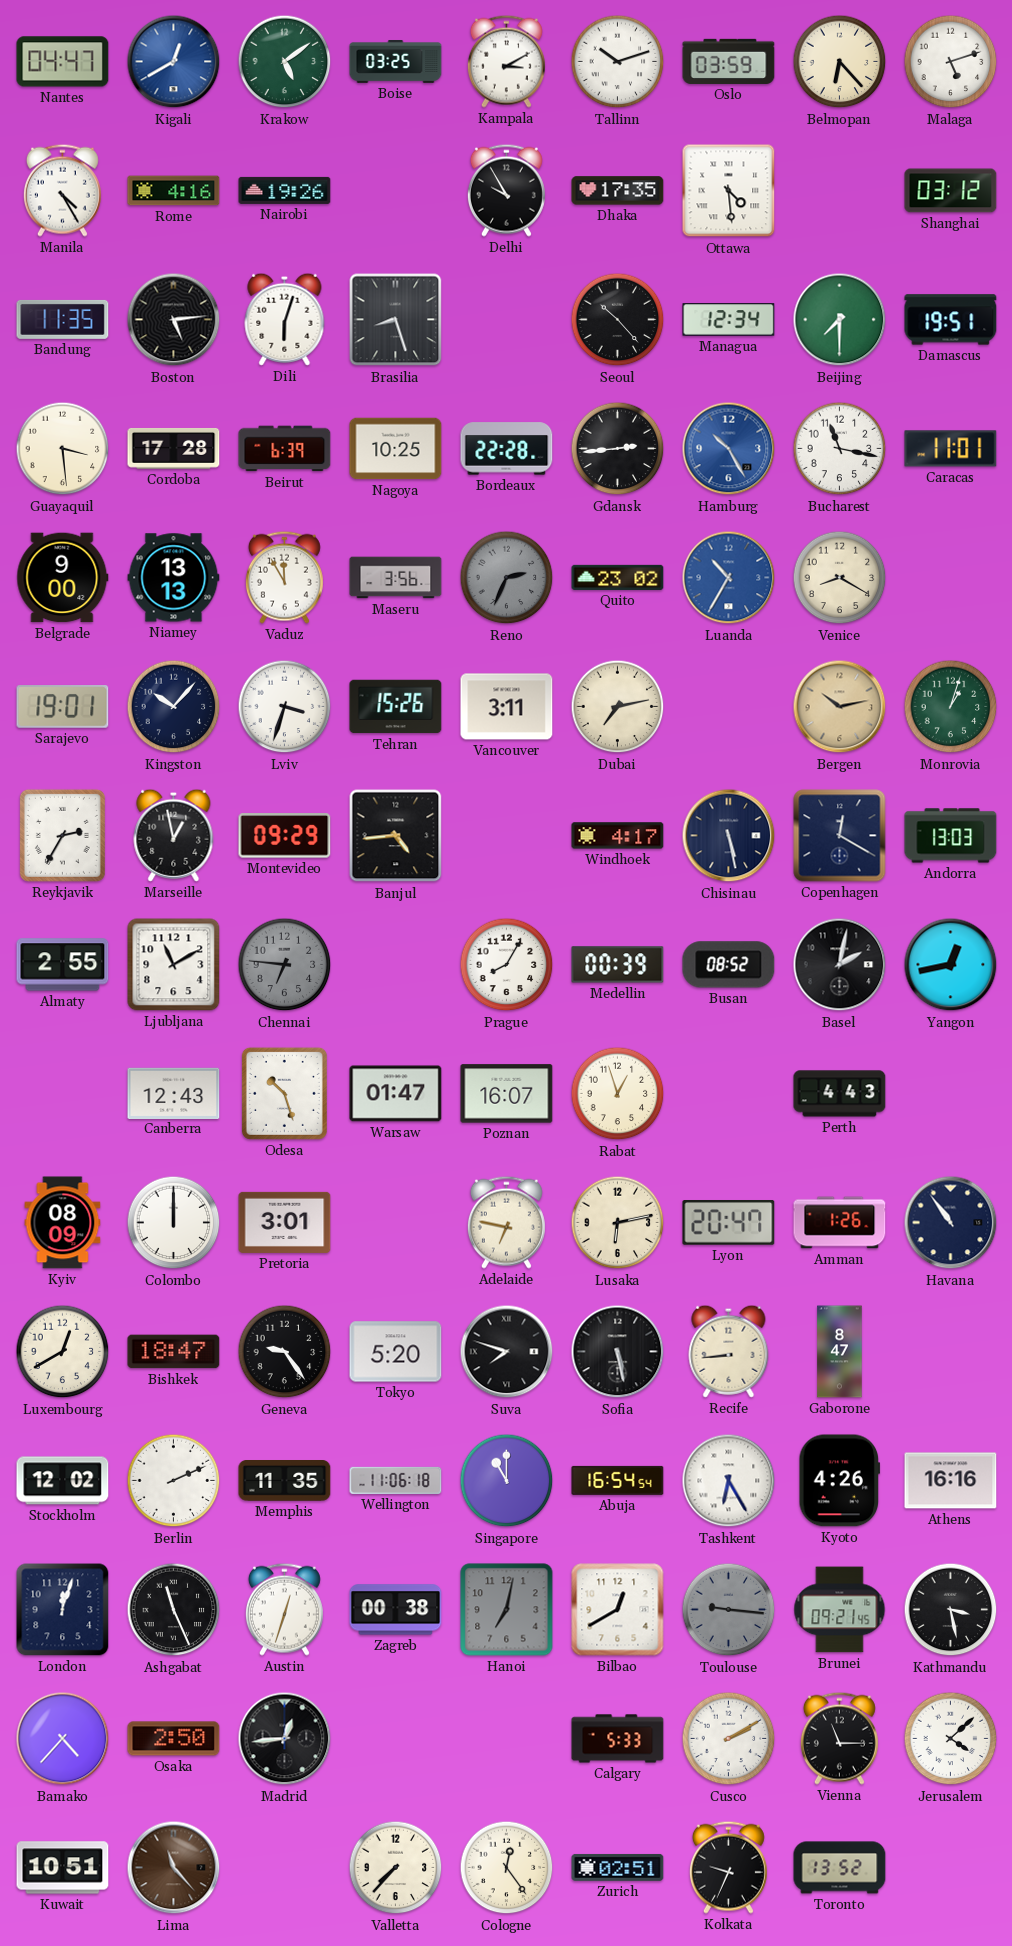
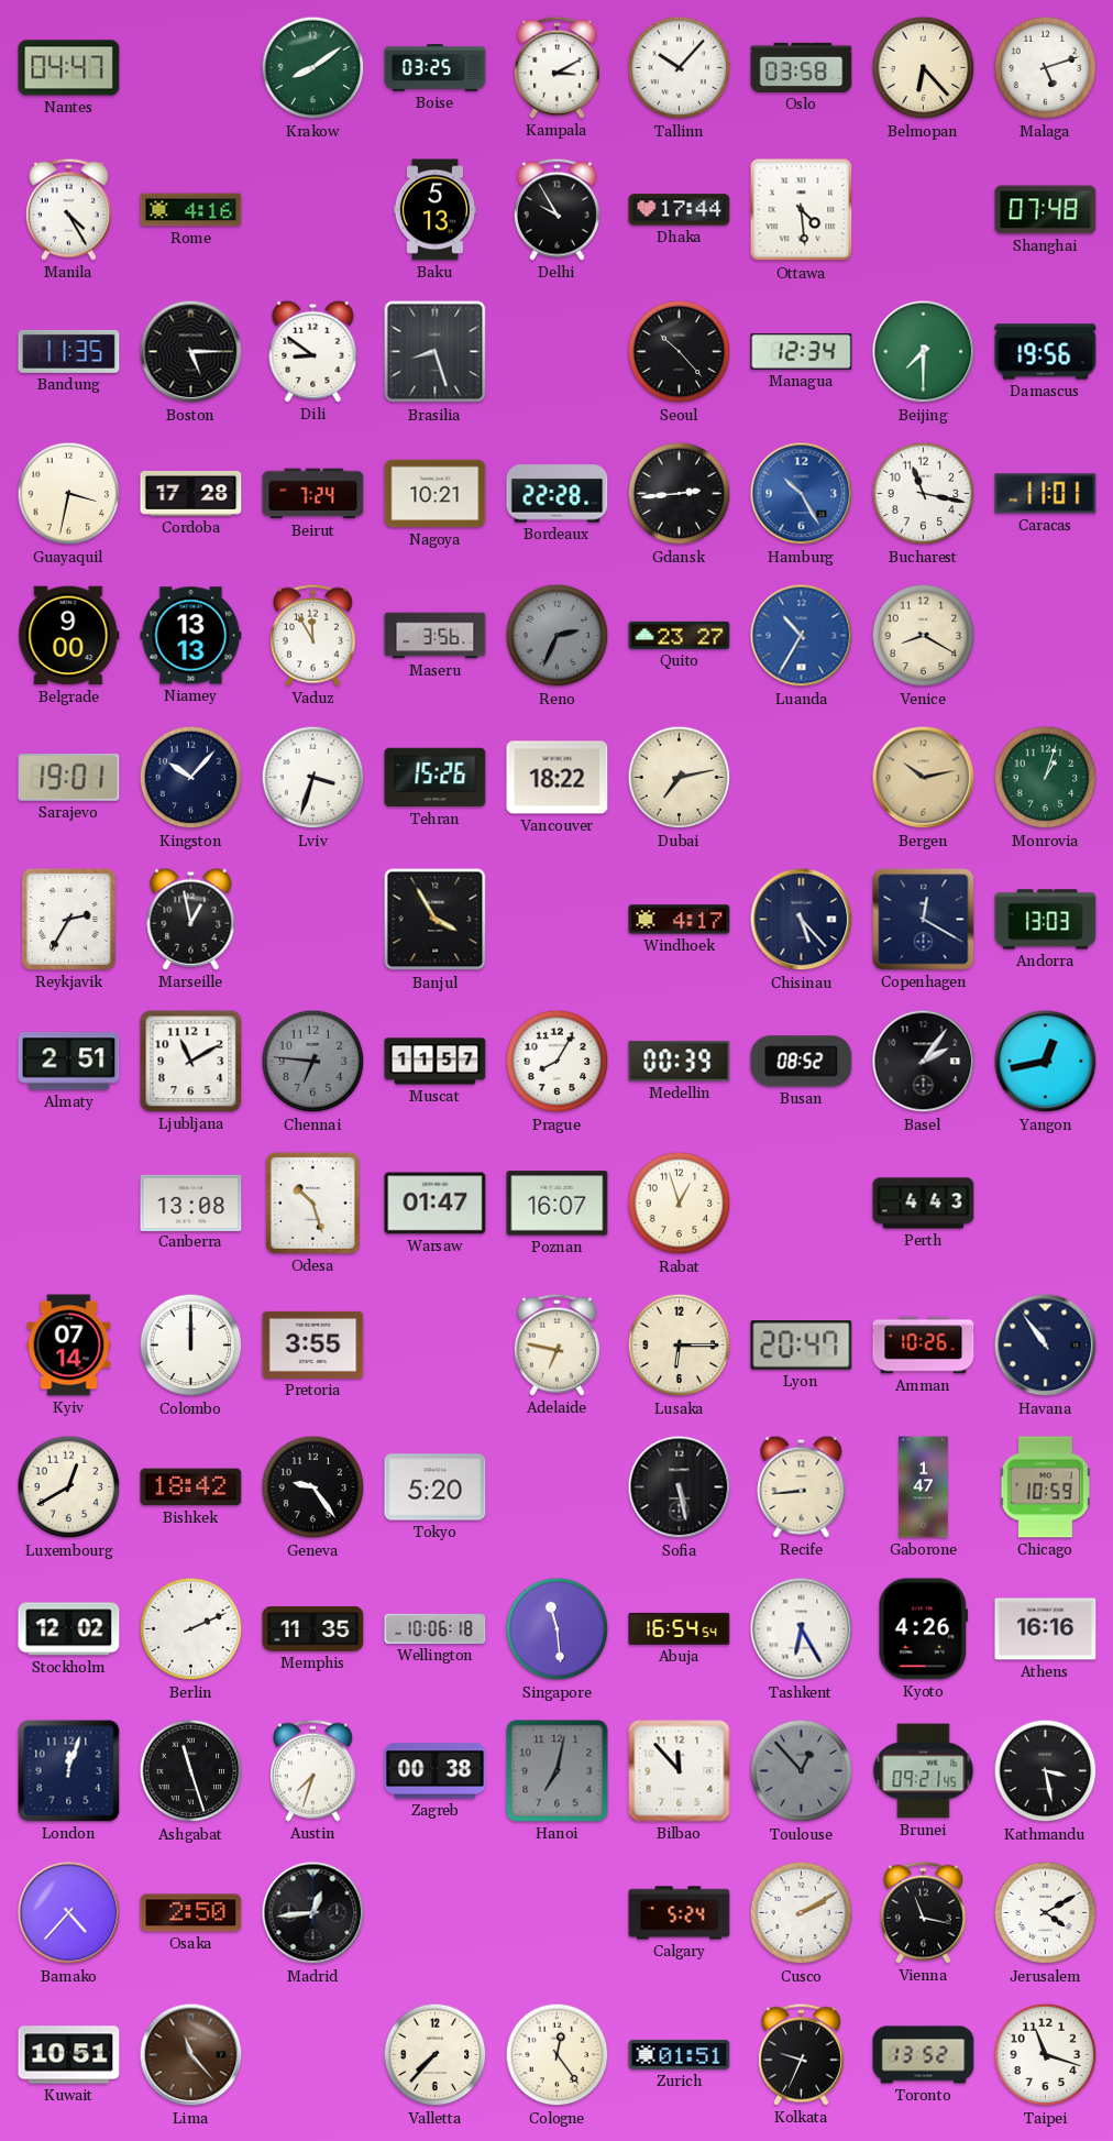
Kigali: 12:40 -> none
Krakow: 5:09 -> 8:09
Tallinn: 10:12 -> 10:07
Oslo: 03:59 -> 03:58
Nairobi: 19:26 -> none
Baku: none -> 5:13
Dhaka: 17:35 -> 17:44
Shanghai: 03:12 -> 07:48
Boston: 5:14 -> 5:15
Dili: 6:03 -> 8:51
Damascus: 19:51 -> 19:56
Guayaquil: 3:29 -> 3:32
Beirut: 6:39 -> 7:24
Nagoya: 10:25 -> 10:21
Quito: 23:02 -> 23:27
Vancouver: 3:11 -> 18:22
Montevideo: 09:29 -> none
Banjul: 4:44 -> 3:55
Chisinau: 5:28 -> 5:23
Almaty: 2:55 -> 2:51
Muscat: none -> 11:57
Basel: 2:02 -> 2:06
Canberra: 12:43 -> 13:08
Kyiv: 08:09 -> 07:14
Pretoria: 3:01 -> 3:55
Lusaka: 6:13 -> 6:15
Amman: 1:26 -> 10:26
Bishkek: 18:47 -> 18:42
Suva: 7:48 -> none
Gaborone: 8:47 -> 1:47
Chicago: none -> 10:59
Wellington: 11:06 -> 10:06
Singapore: 11:00 -> 11:29
Ashgabat: 11:26 -> 11:27
Austin: 12:33 -> 7:33
Bilbao: 12:40 -> 11:53
Toulouse: 9:16 -> 12:53
Calgary: 5:33 -> 5:24
Vienna: 11:15 -> 11:17
Jerusalem: 4:08 -> 4:10
Zurich: 02:51 -> 01:51
Taipei: none -> 11:18
